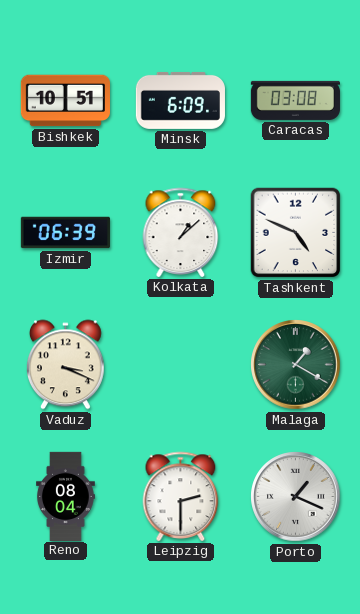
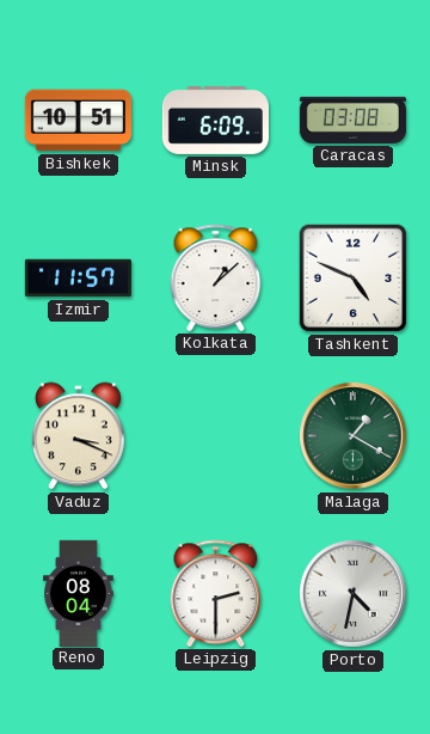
Izmir: 06:39 -> 11:57
Porto: 1:19 -> 4:32
